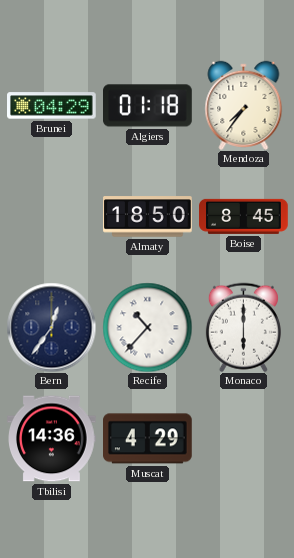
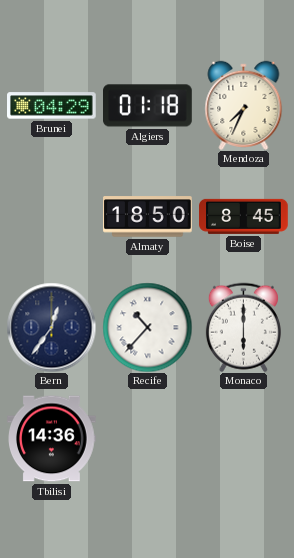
Mendoza: 7:36 -> 7:34
Muscat: 4:29 -> none
